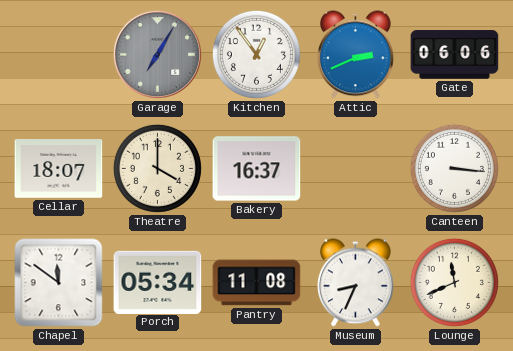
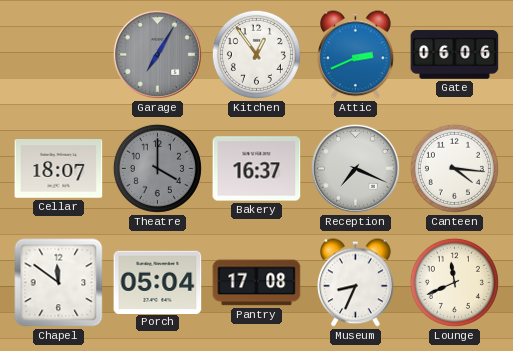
Theatre dial: cream -> grey
Reception: none -> 7:19
Canteen: 3:16 -> 4:16
Porch: 05:34 -> 05:04
Pantry: 11:08 -> 17:08
